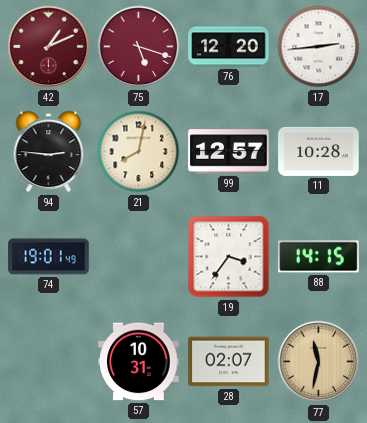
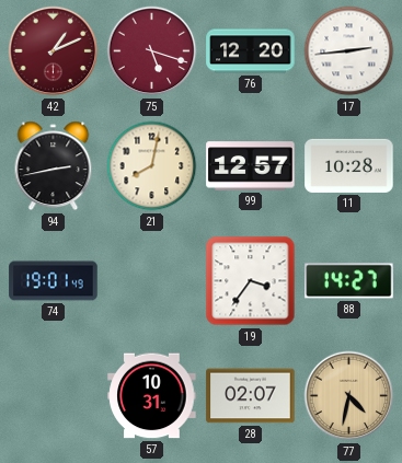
94: 2:46 -> 2:43
88: 14:15 -> 14:27
77: 11:32 -> 4:32
